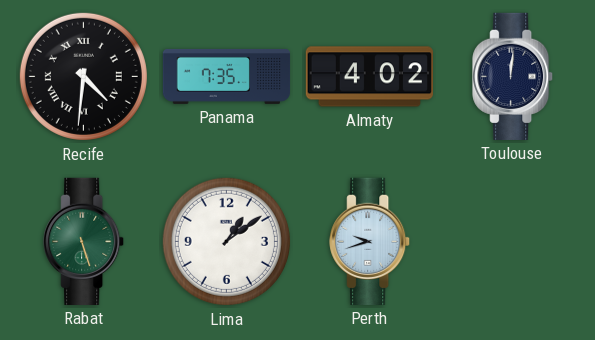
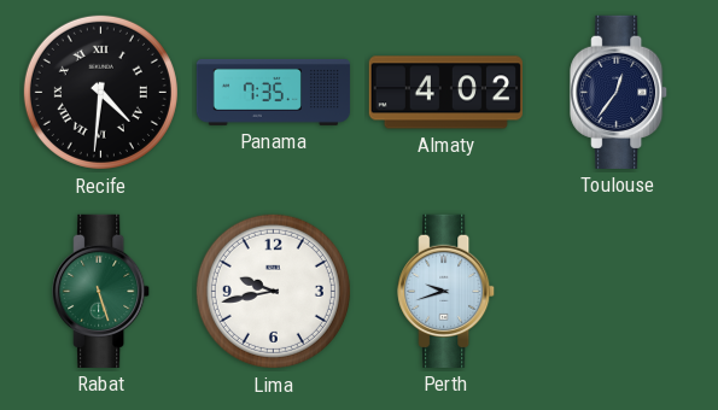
Toulouse: 12:01 -> 12:36
Lima: 1:09 -> 9:43
